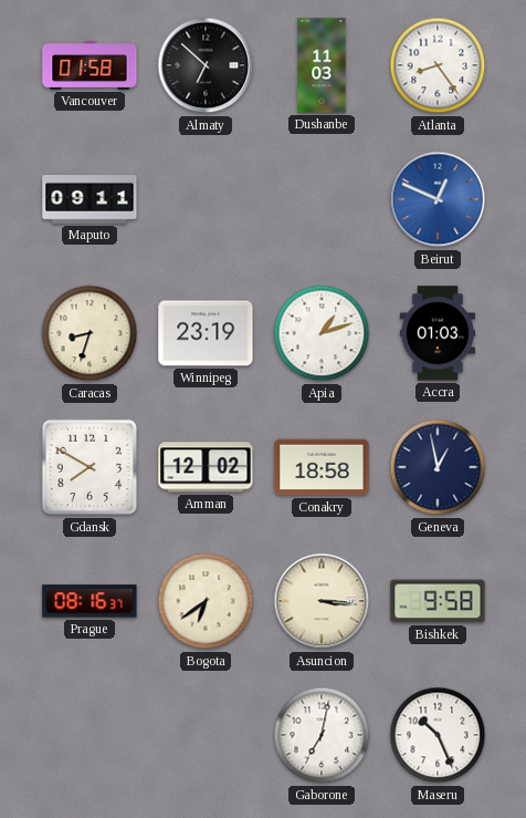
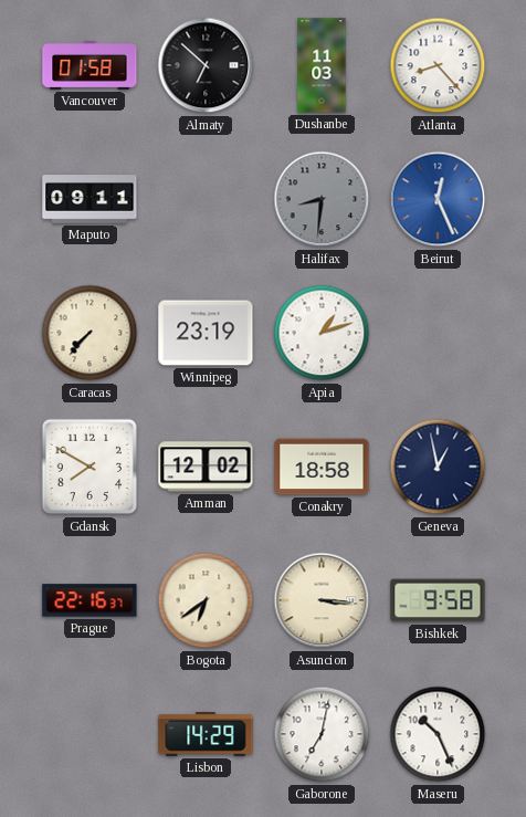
Atlanta: 8:24 -> 8:23
Halifax: none -> 8:31
Beirut: 12:49 -> 12:26
Caracas: 8:33 -> 7:37
Accra: 01:03 -> none
Prague: 08:16 -> 22:16
Lisbon: none -> 14:29
